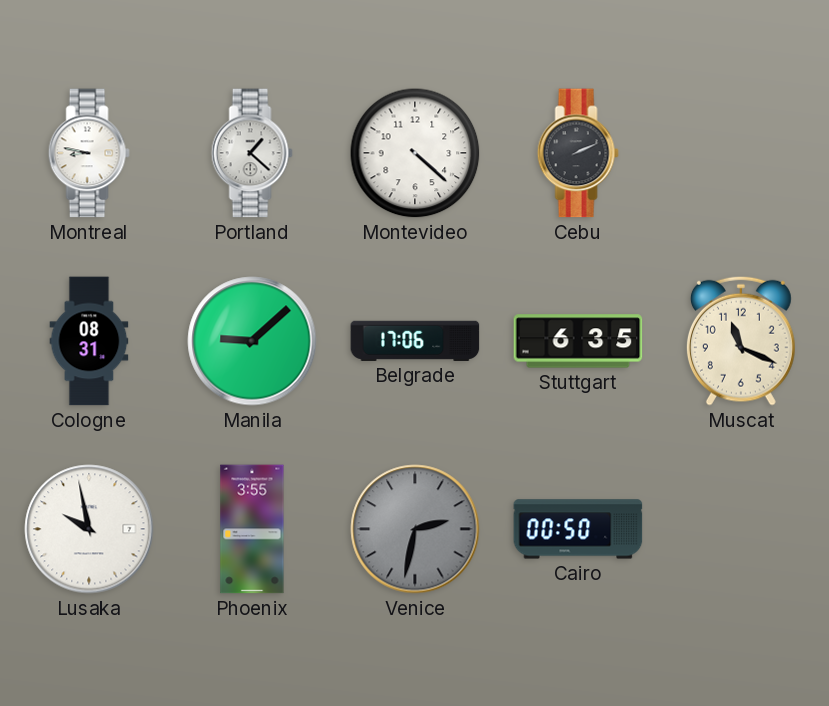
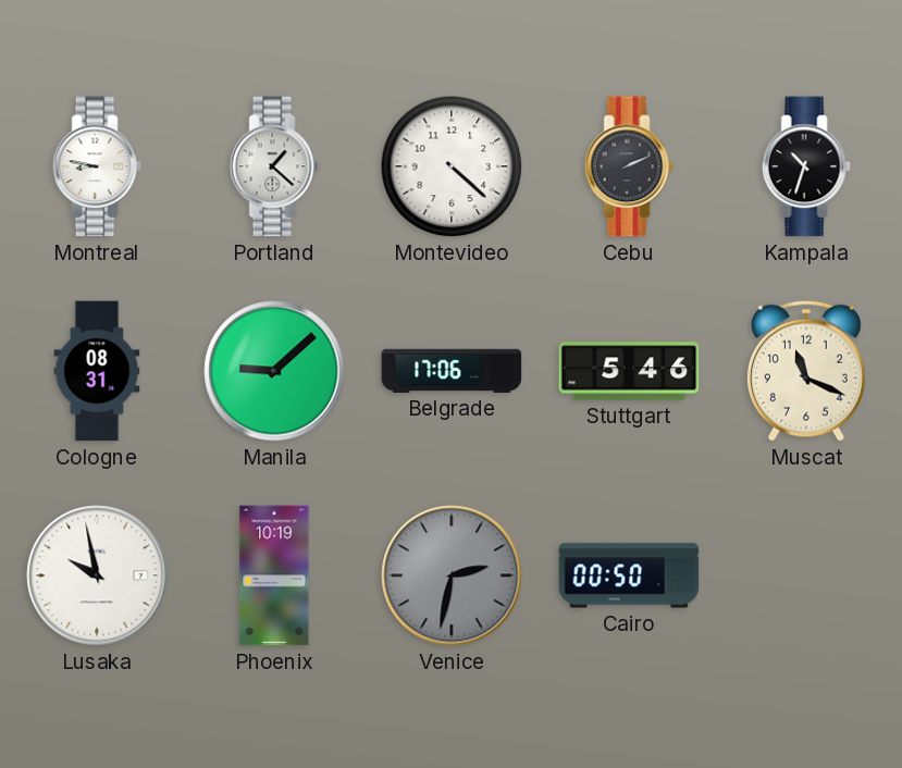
Kampala: none -> 10:33
Stuttgart: 6:35 -> 5:46
Phoenix: 3:55 -> 10:19
